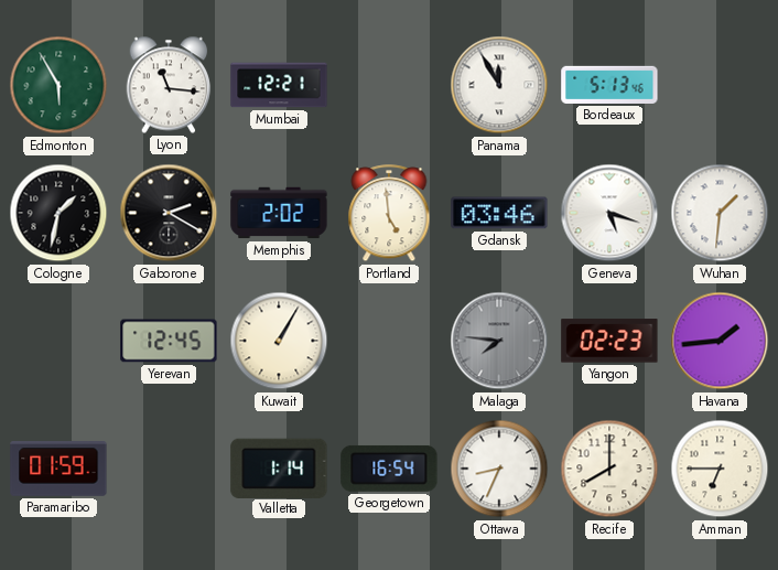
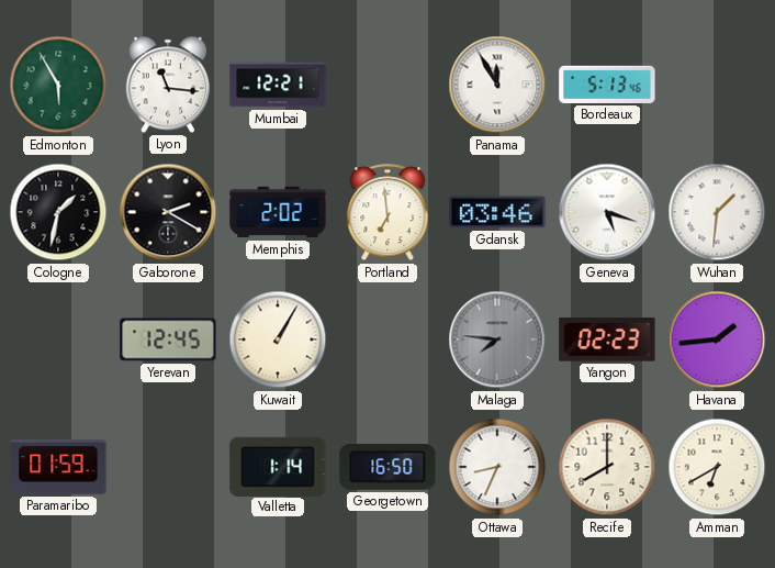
Portland: 4:59 -> 6:59
Georgetown: 16:54 -> 16:50
Amman: 6:45 -> 6:40
